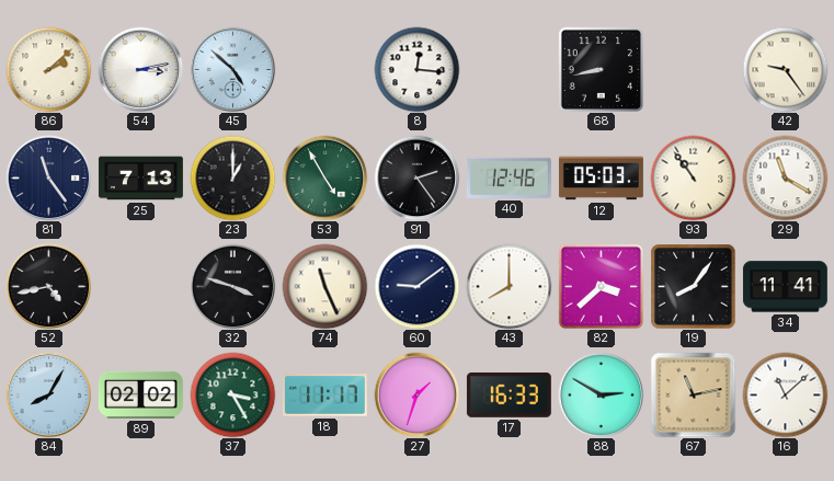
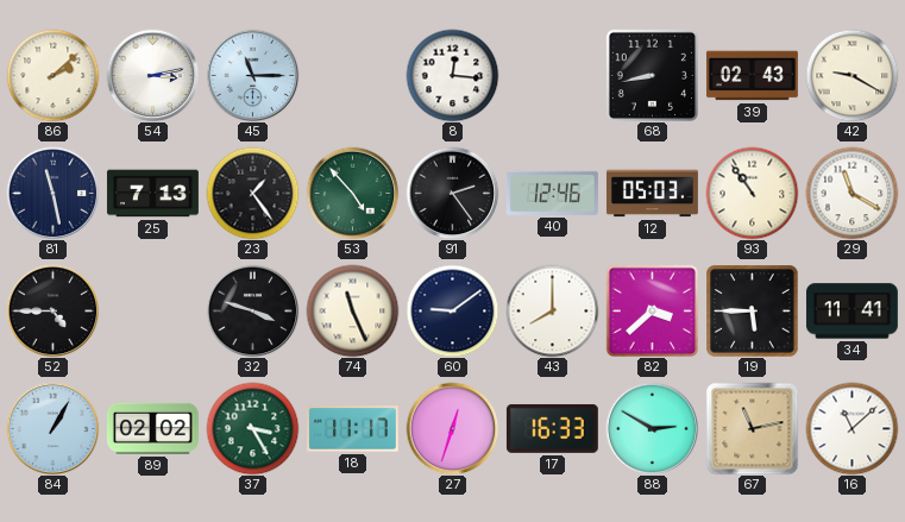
45: 4:52 -> 11:15
39: none -> 02:43
42: 9:24 -> 9:20
81: 11:24 -> 11:28
23: 1:00 -> 1:24
53: 4:55 -> 4:53
52: 4:43 -> 4:45
19: 8:06 -> 5:45
84: 8:05 -> 1:05
27: 1:33 -> 12:33
